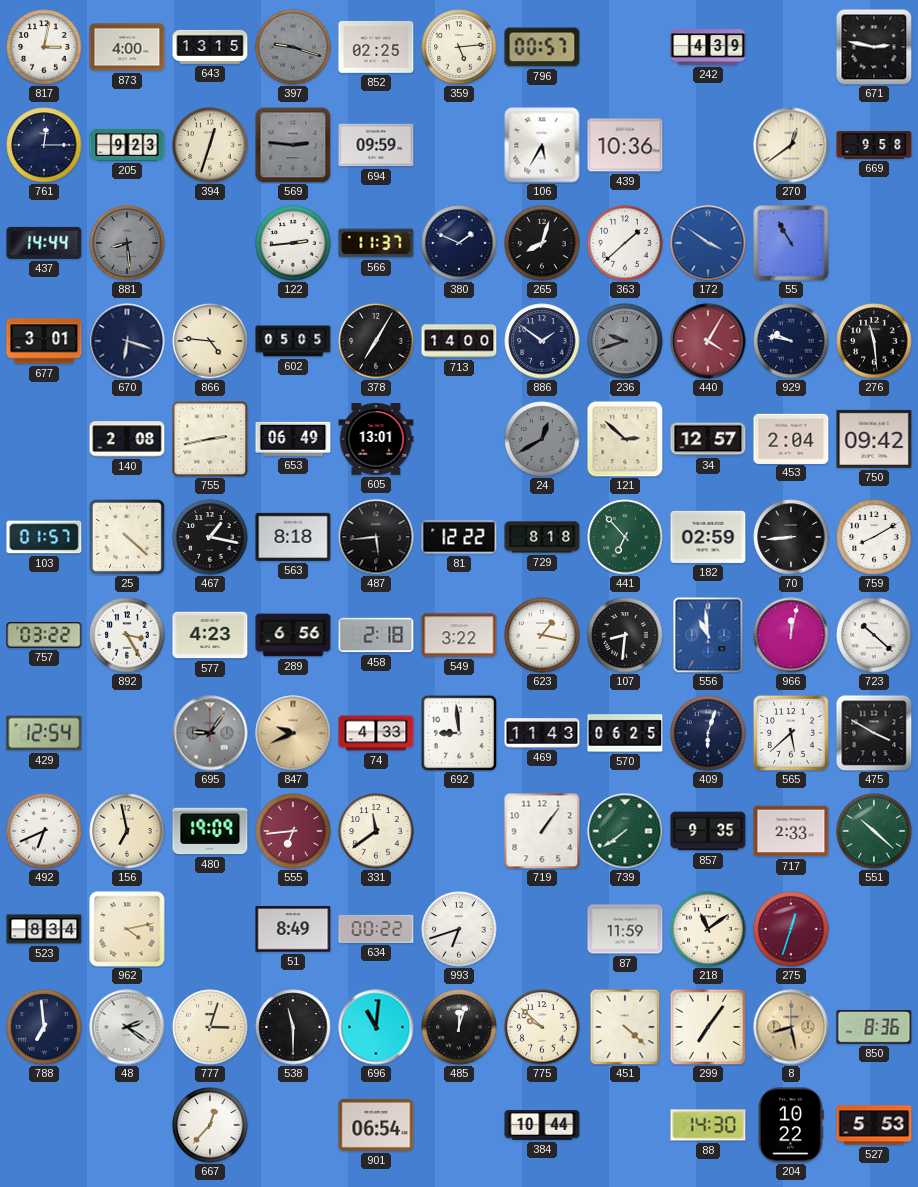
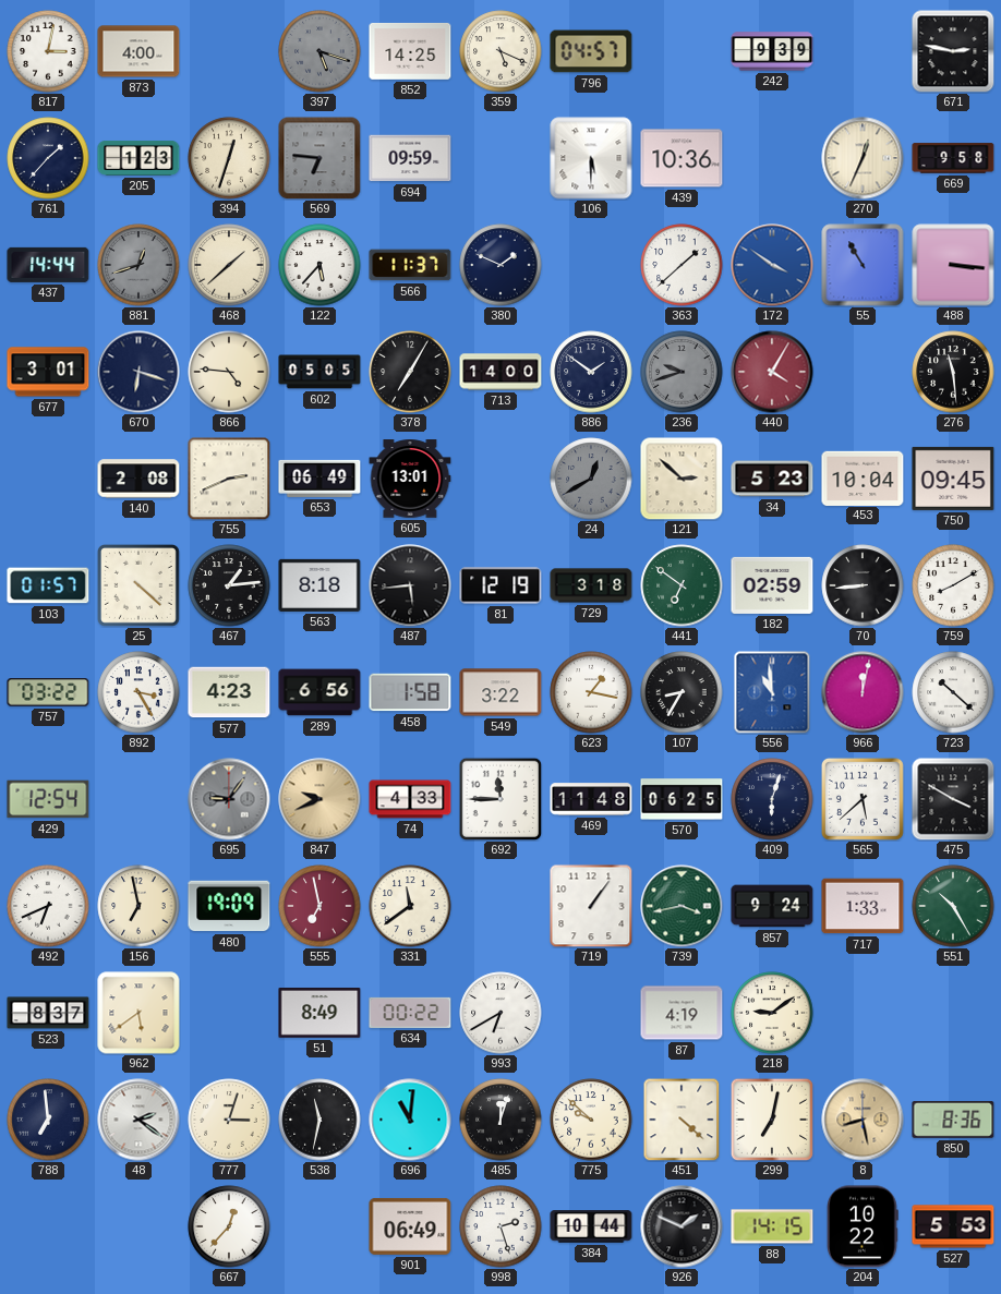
643: 13:15 -> none
397: 9:18 -> 5:18
852: 02:25 -> 14:25
359: 5:14 -> 5:19
796: 00:57 -> 04:57
242: 4:39 -> 9:39
761: 12:15 -> 1:37
205: 9:23 -> 1:23
569: 2:46 -> 6:46
106: 5:35 -> 5:30
270: 12:39 -> 12:34
881: 8:29 -> 12:42
468: none -> 1:38
122: 2:44 -> 5:37
265: 8:03 -> none
488: none -> 3:16
929: 9:47 -> none
755: 2:43 -> 2:41
34: 12:57 -> 5:23
453: 2:04 -> 10:04
750: 09:42 -> 09:45
467: 1:17 -> 1:14
81: 12:22 -> 12:19
729: 8:18 -> 3:18
441: 6:53 -> 6:51
458: 2:18 -> 1:58
107: 8:31 -> 8:35
692: 8:59 -> 11:45
469: 11:43 -> 11:48
555: 6:44 -> 6:58
739: 7:39 -> 3:43
857: 9:35 -> 9:24
717: 2:33 -> 1:33
551: 10:22 -> 10:25
523: 8:34 -> 8:37
962: 4:13 -> 5:39
993: 6:42 -> 6:40
87: 11:59 -> 4:19
218: 11:09 -> 9:09
275: 12:33 -> none
538: 11:30 -> 11:32
299: 7:06 -> 7:02
901: 06:54 -> 06:49
998: none -> 2:27
926: none -> 1:49
88: 14:30 -> 14:15
